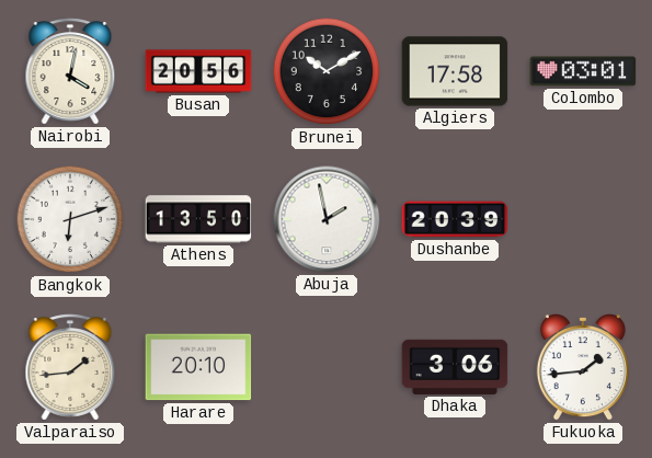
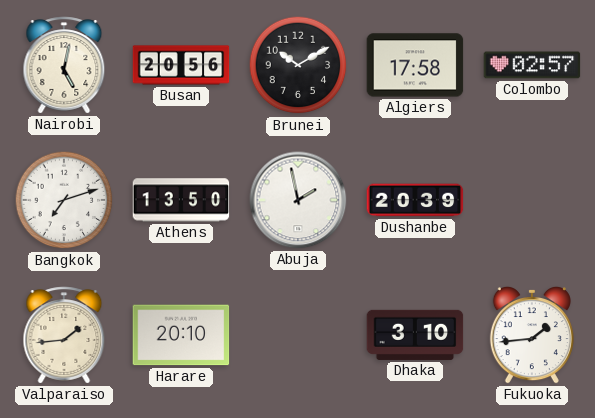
Nairobi: 4:02 -> 5:02
Colombo: 03:01 -> 02:57
Bangkok: 6:12 -> 7:12
Dhaka: 3:06 -> 3:10
